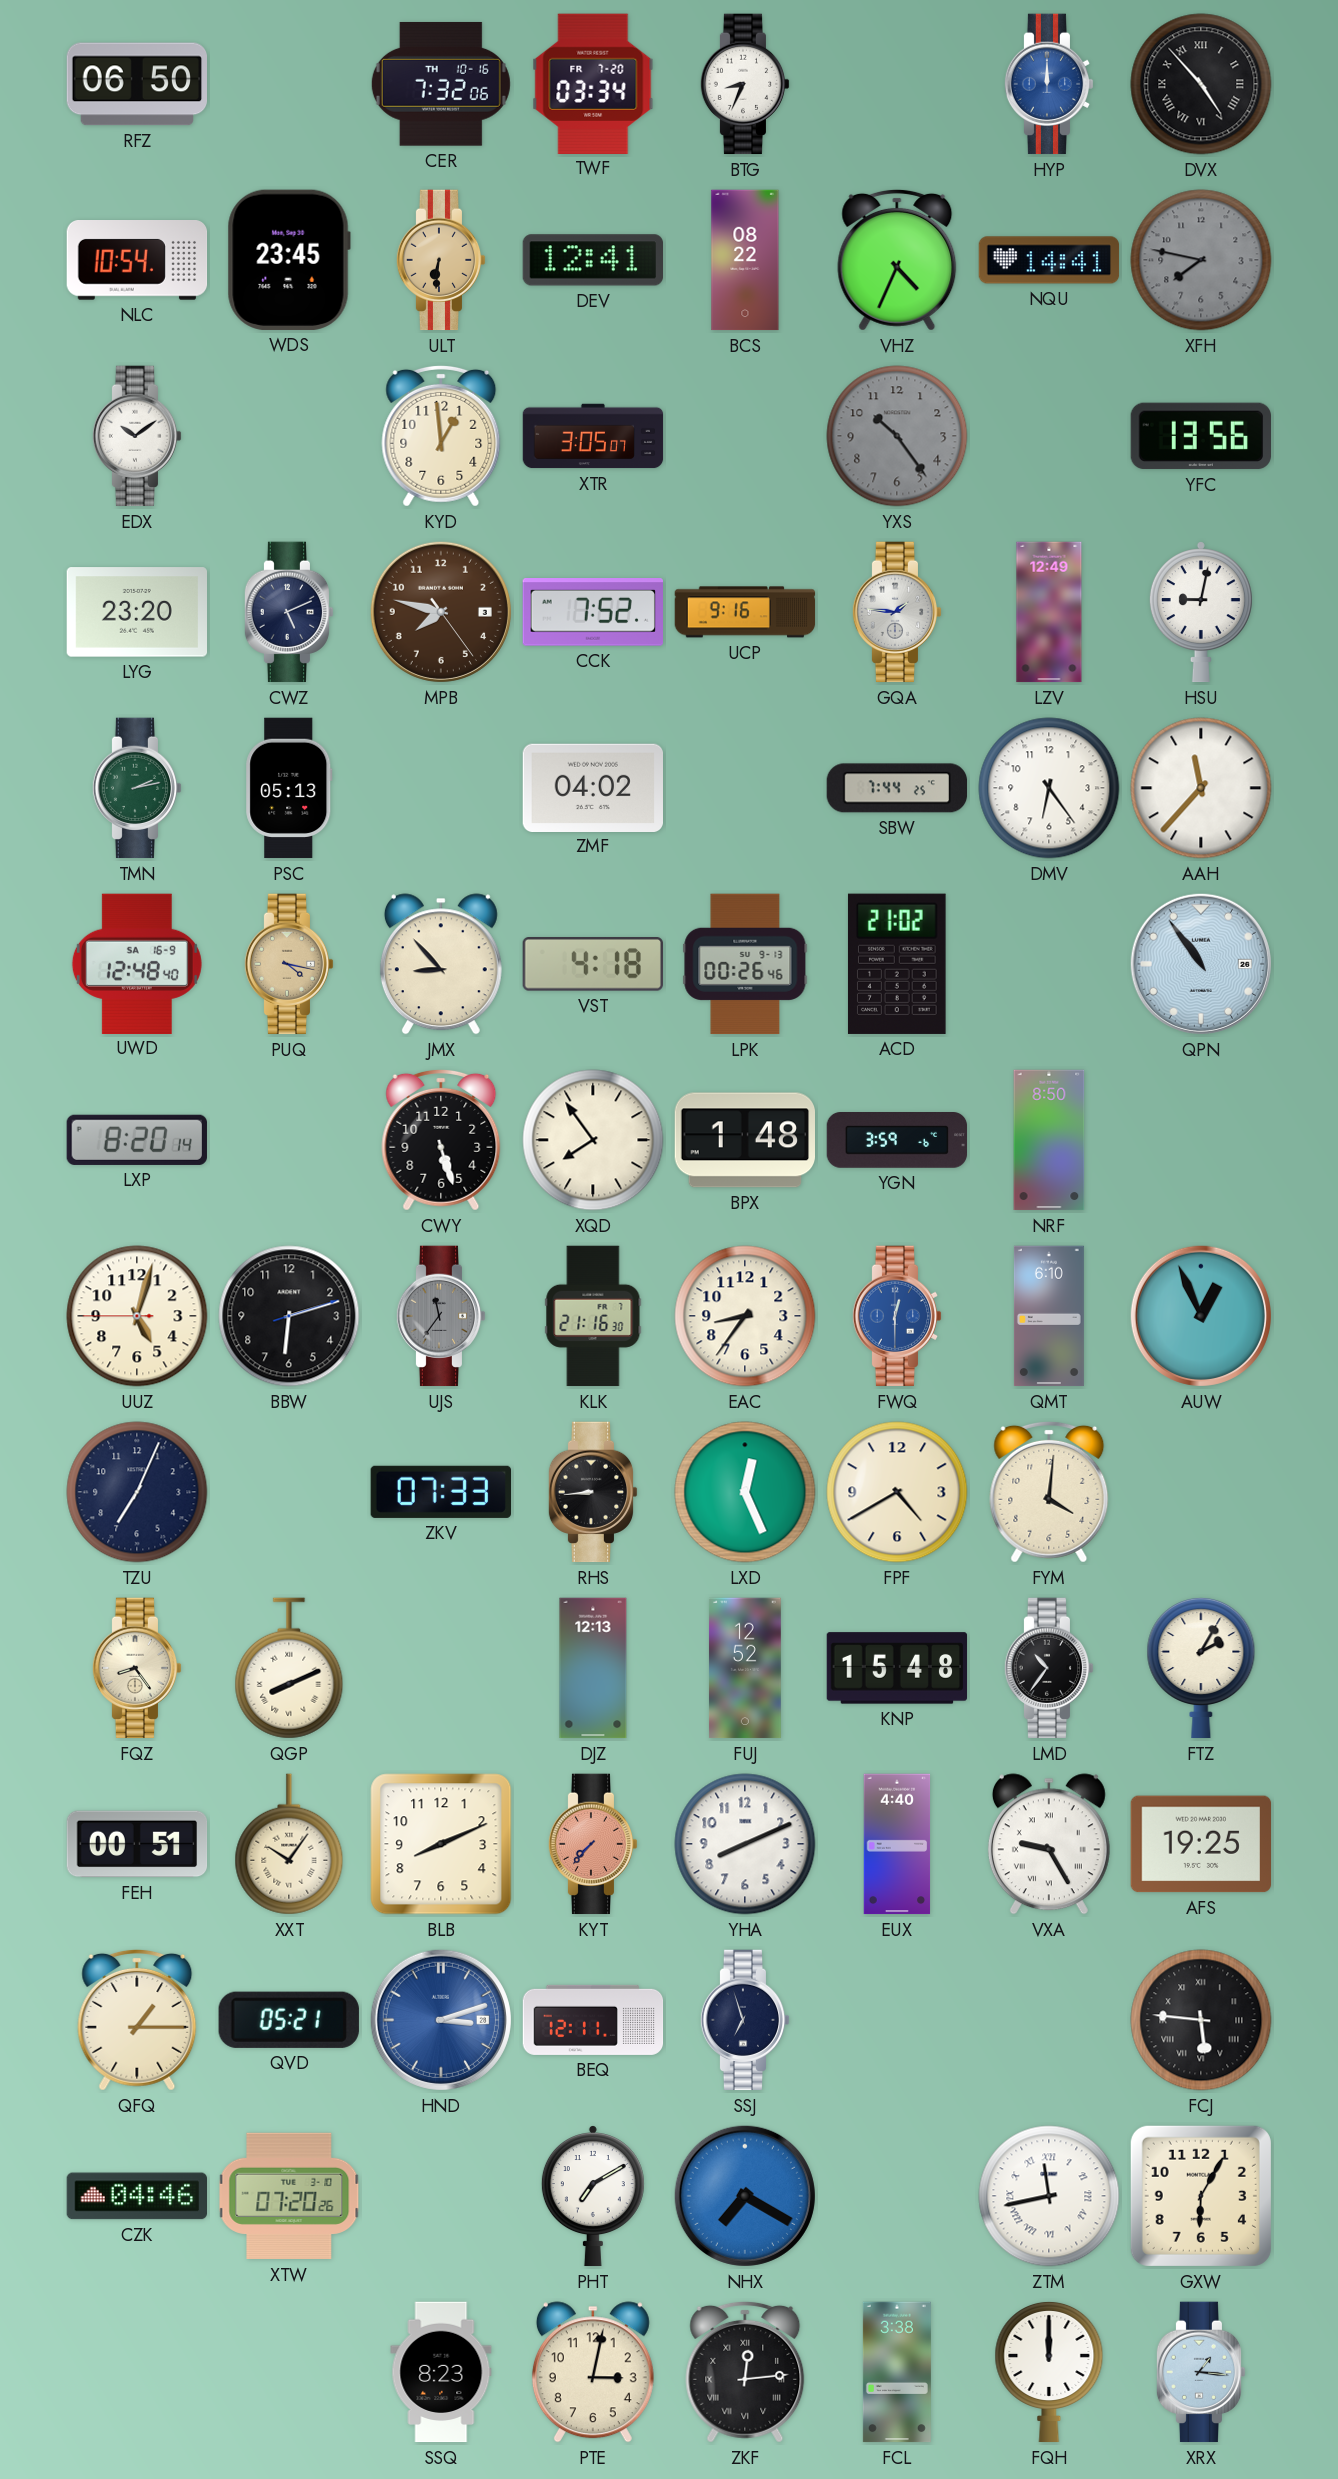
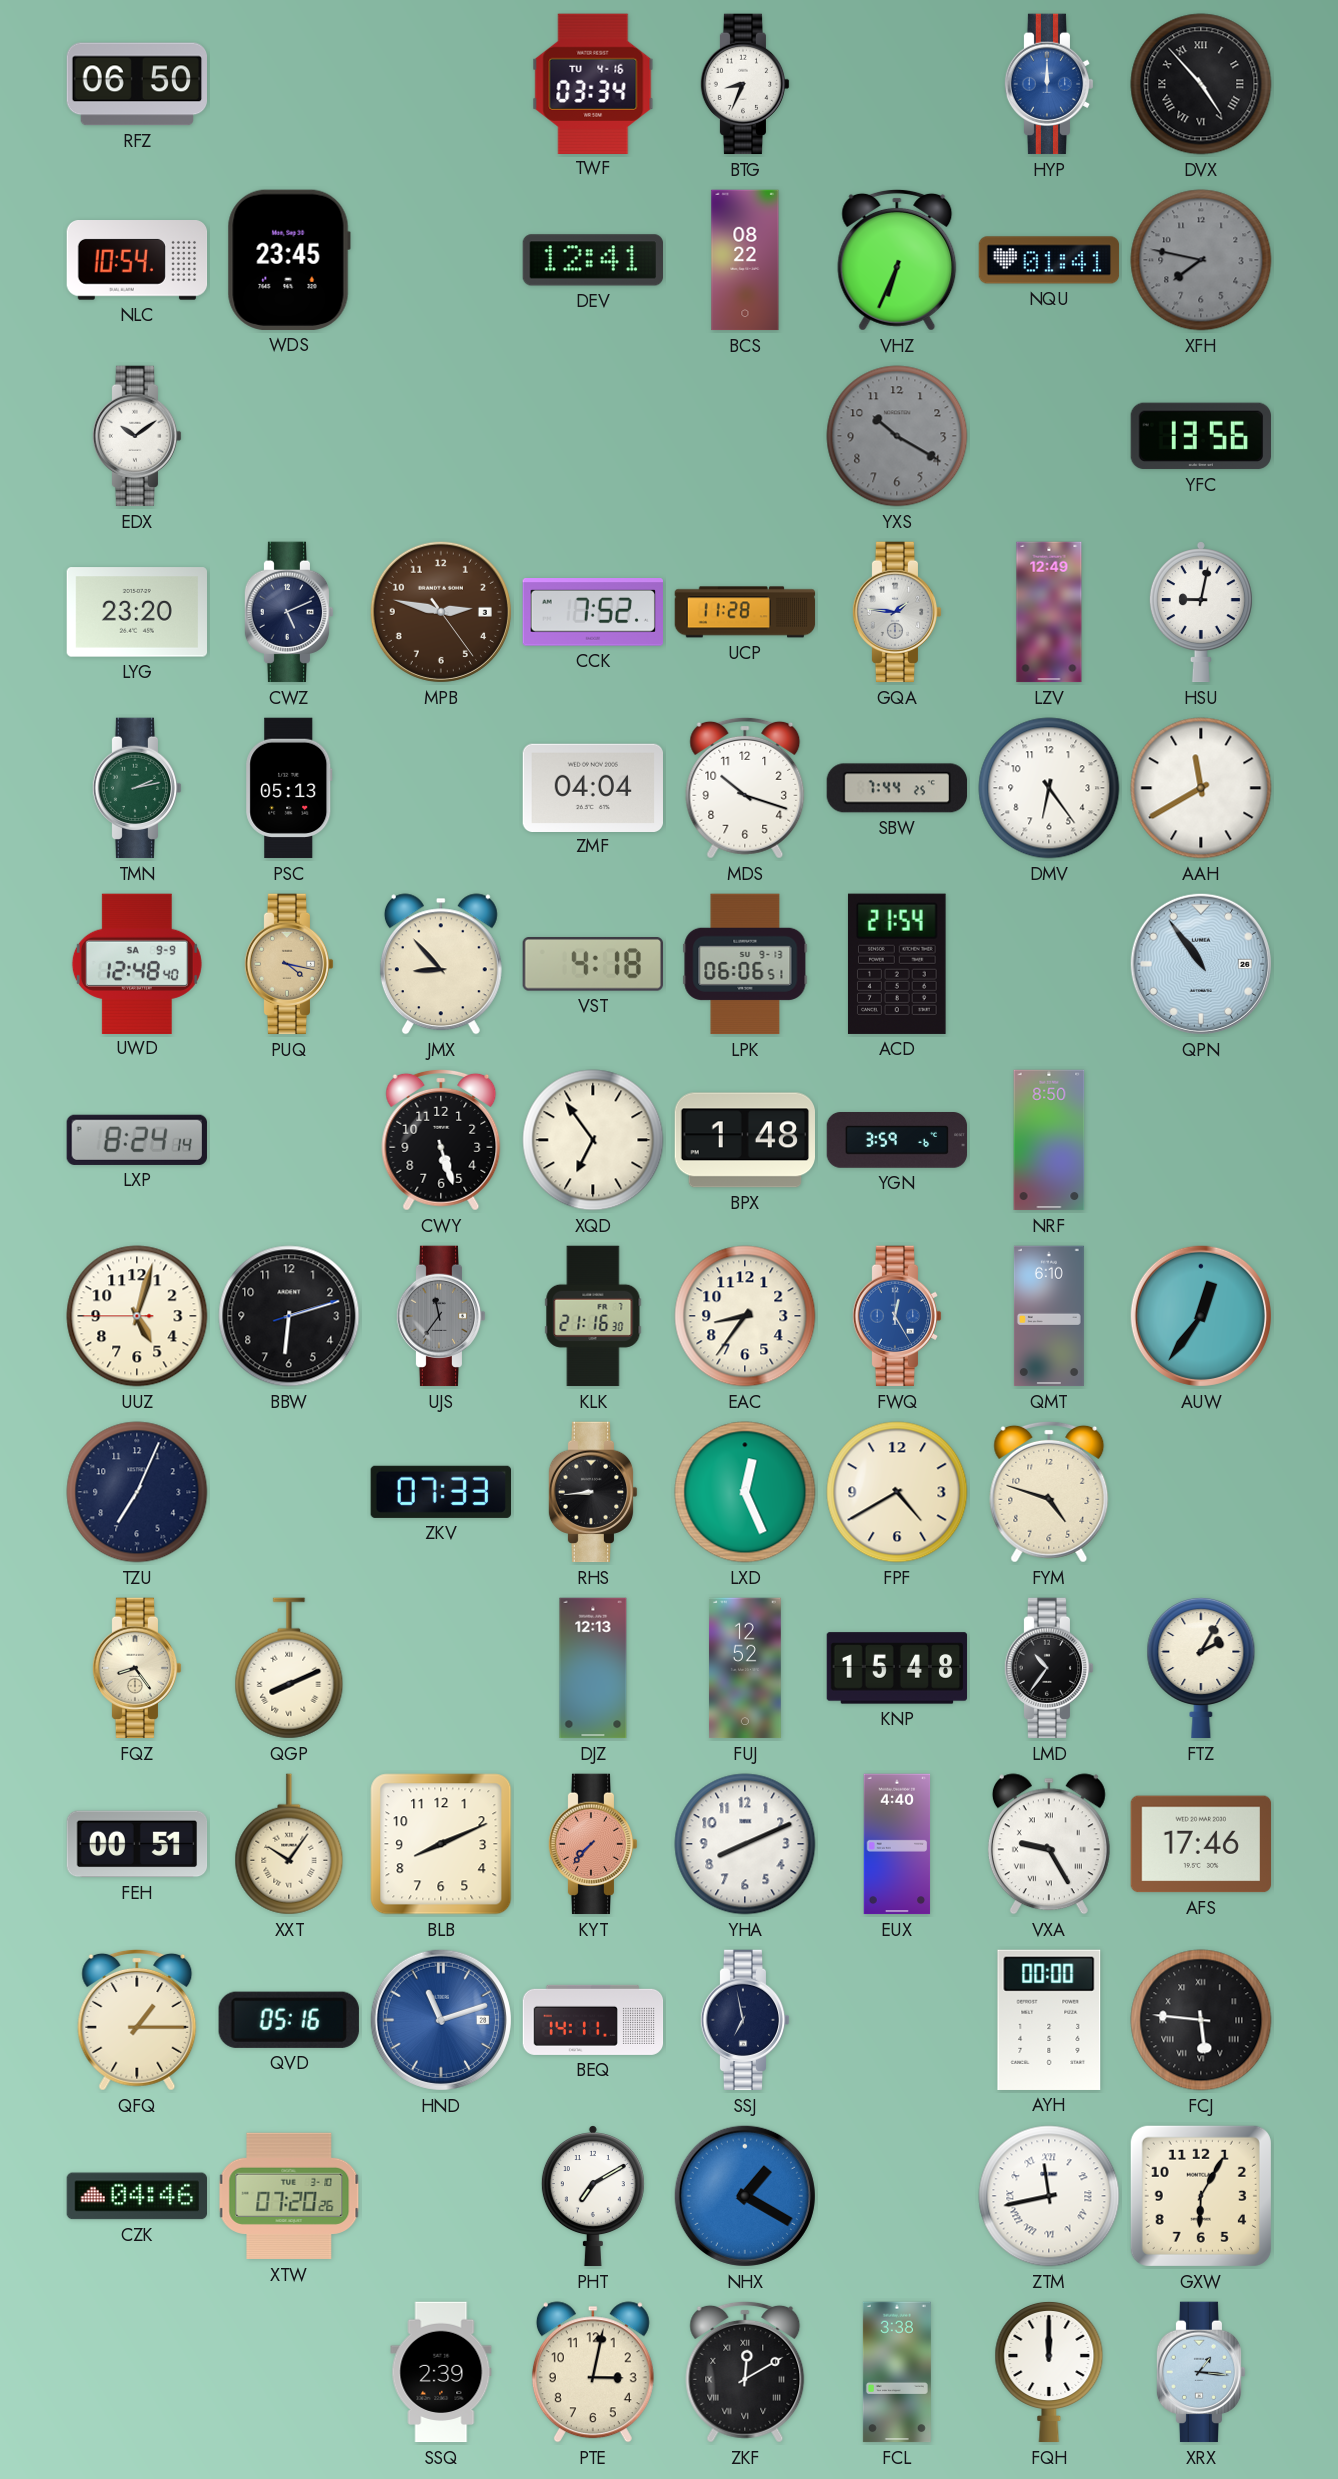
CER: 7:32 -> none
TWF date: FR 7-20 -> TU 4-16
ULT: 6:31 -> none
VHZ: 4:34 -> 6:34
NQU: 14:41 -> 01:41
KYD: 12:59 -> none
XTR: 3:05 -> none
YXS: 10:24 -> 10:20
MPB: 7:47 -> 2:47
UCP: 9:16 -> 11:28
ZMF: 04:02 -> 04:04
MDS: none -> 10:18
AAH: 11:37 -> 11:40
UWD date: SA 16-9 -> SA 9-9
LPK: 00:26 -> 06:06
ACD: 21:02 -> 21:54
LXP: 8:20 -> 8:24
XQD: 7:54 -> 6:54
FWQ: 12:30 -> 12:25
AUW: 12:56 -> 12:36
FYM: 4:01 -> 4:48
AFS: 19:25 -> 17:46
QVD: 05:21 -> 05:16
HND: 3:12 -> 11:12
BEQ: 12:11 -> 14:11
SSJ: 6:57 -> 6:58
AYH: none -> 00:00
NHX: 7:20 -> 1:20
SSQ: 8:23 -> 2:39
ZKF: 12:14 -> 12:10
